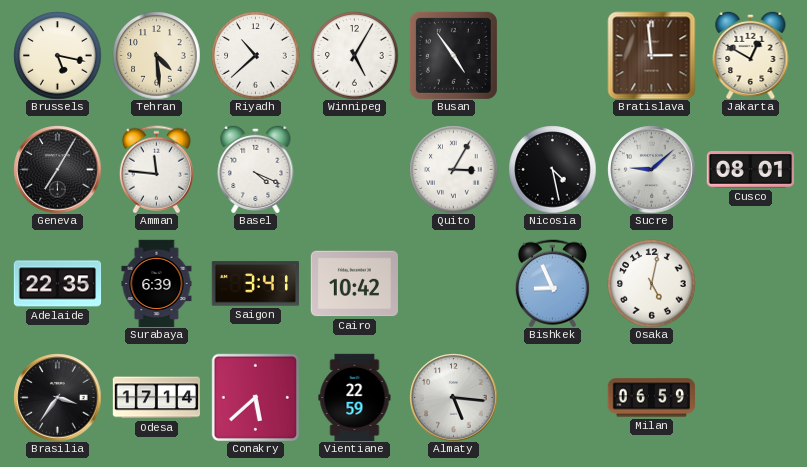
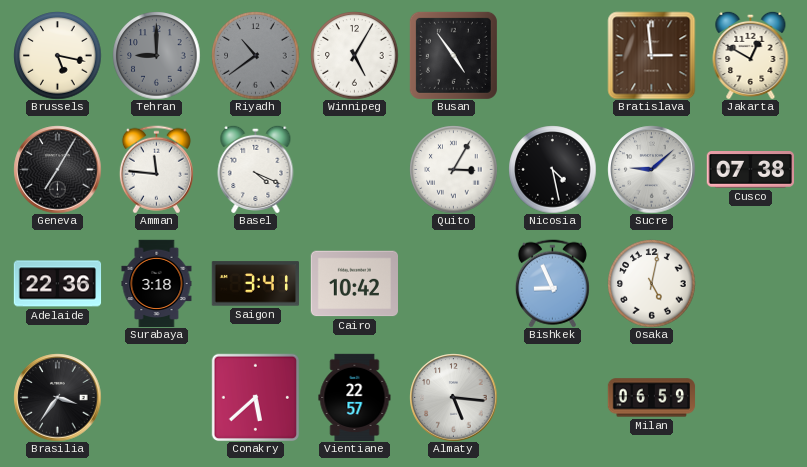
Tehran: 4:29 -> 9:00
Tehran dial: cream -> grey
Riyadh: 10:38 -> 10:39
Riyadh dial: white -> grey
Cusco: 08:01 -> 07:38
Adelaide: 22:35 -> 22:36
Surabaya: 6:39 -> 3:18
Odesa: 17:14 -> none
Vientiane: 22:59 -> 22:57
